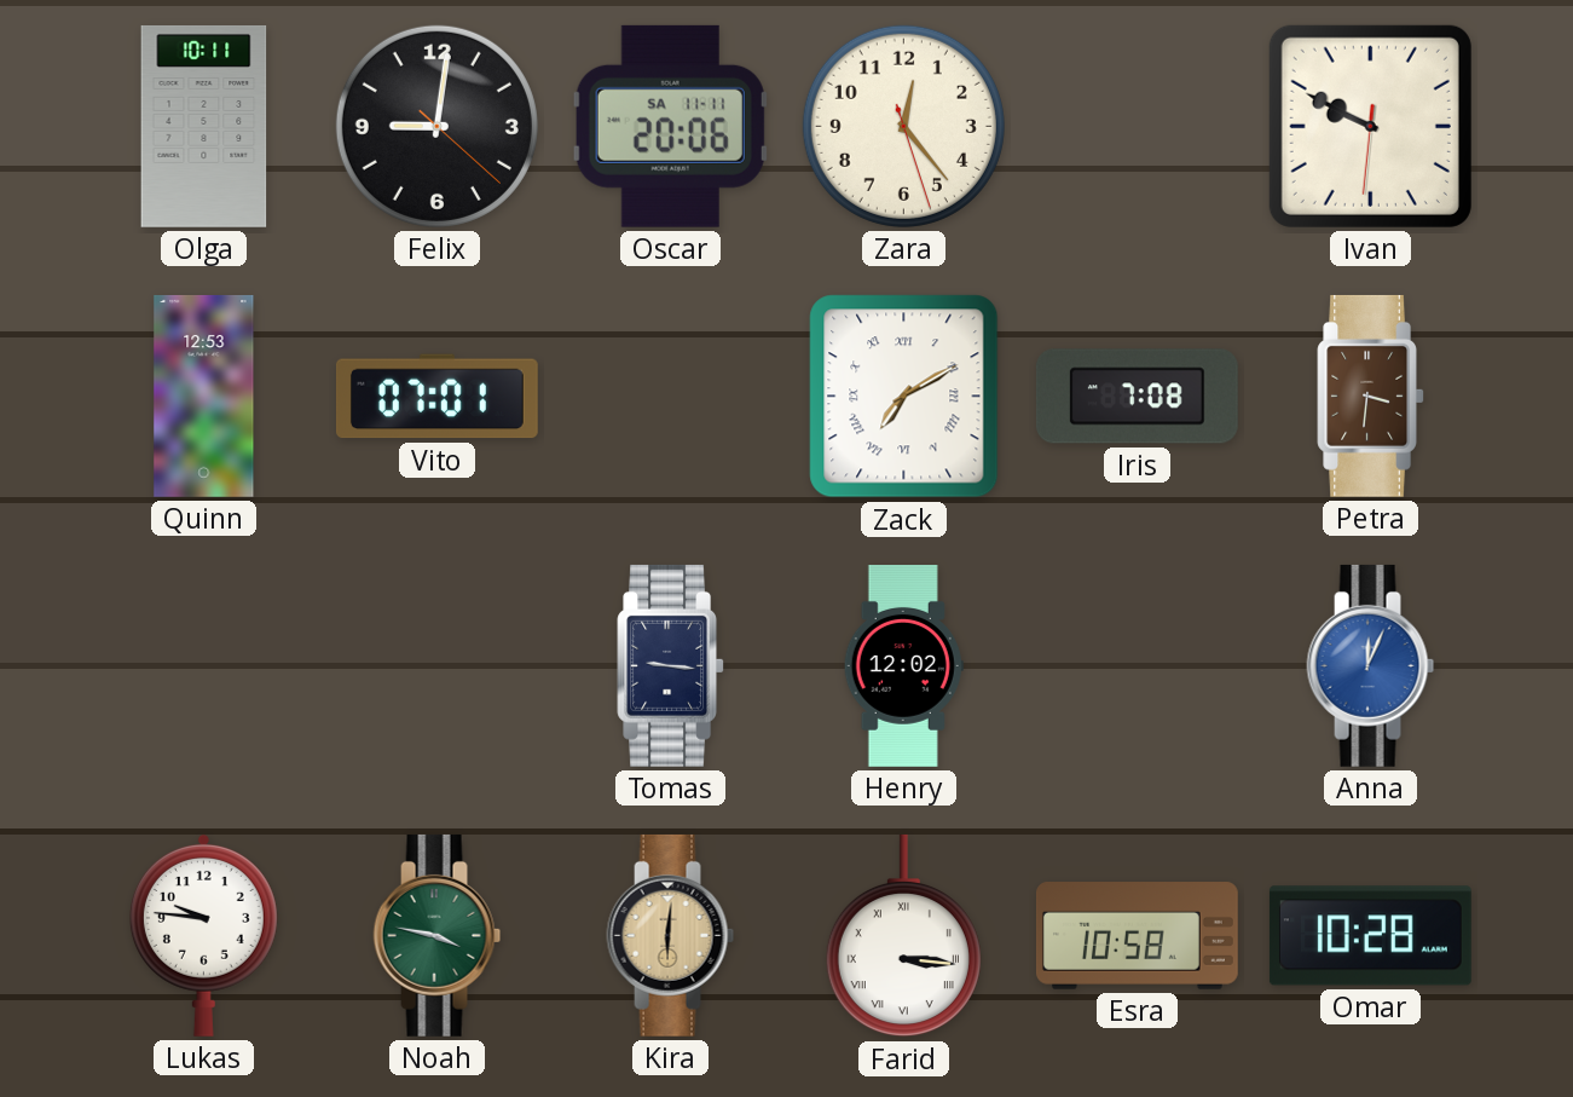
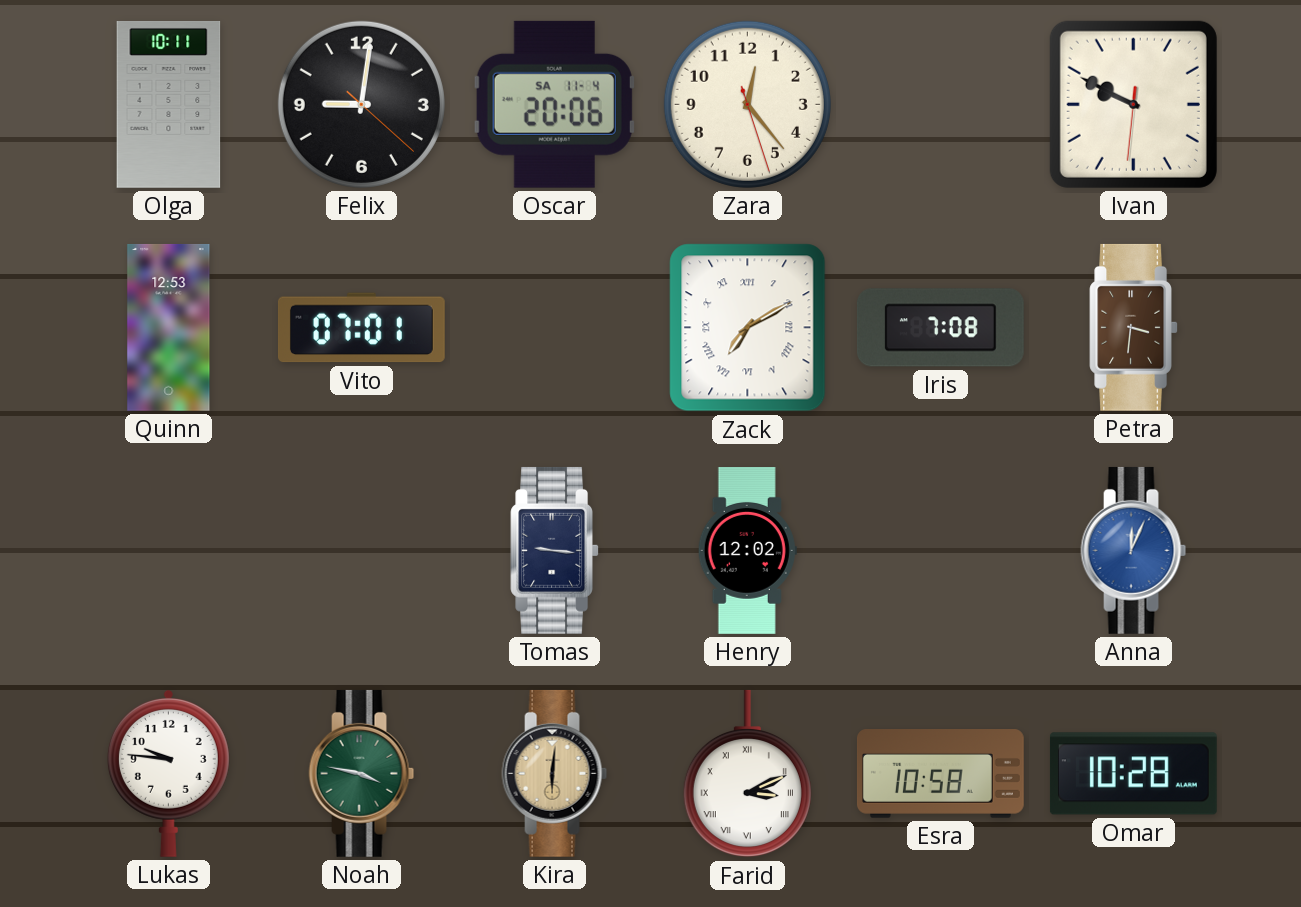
Oscar date: SA 11-11 -> SA 11-4
Farid: 3:16 -> 3:11
